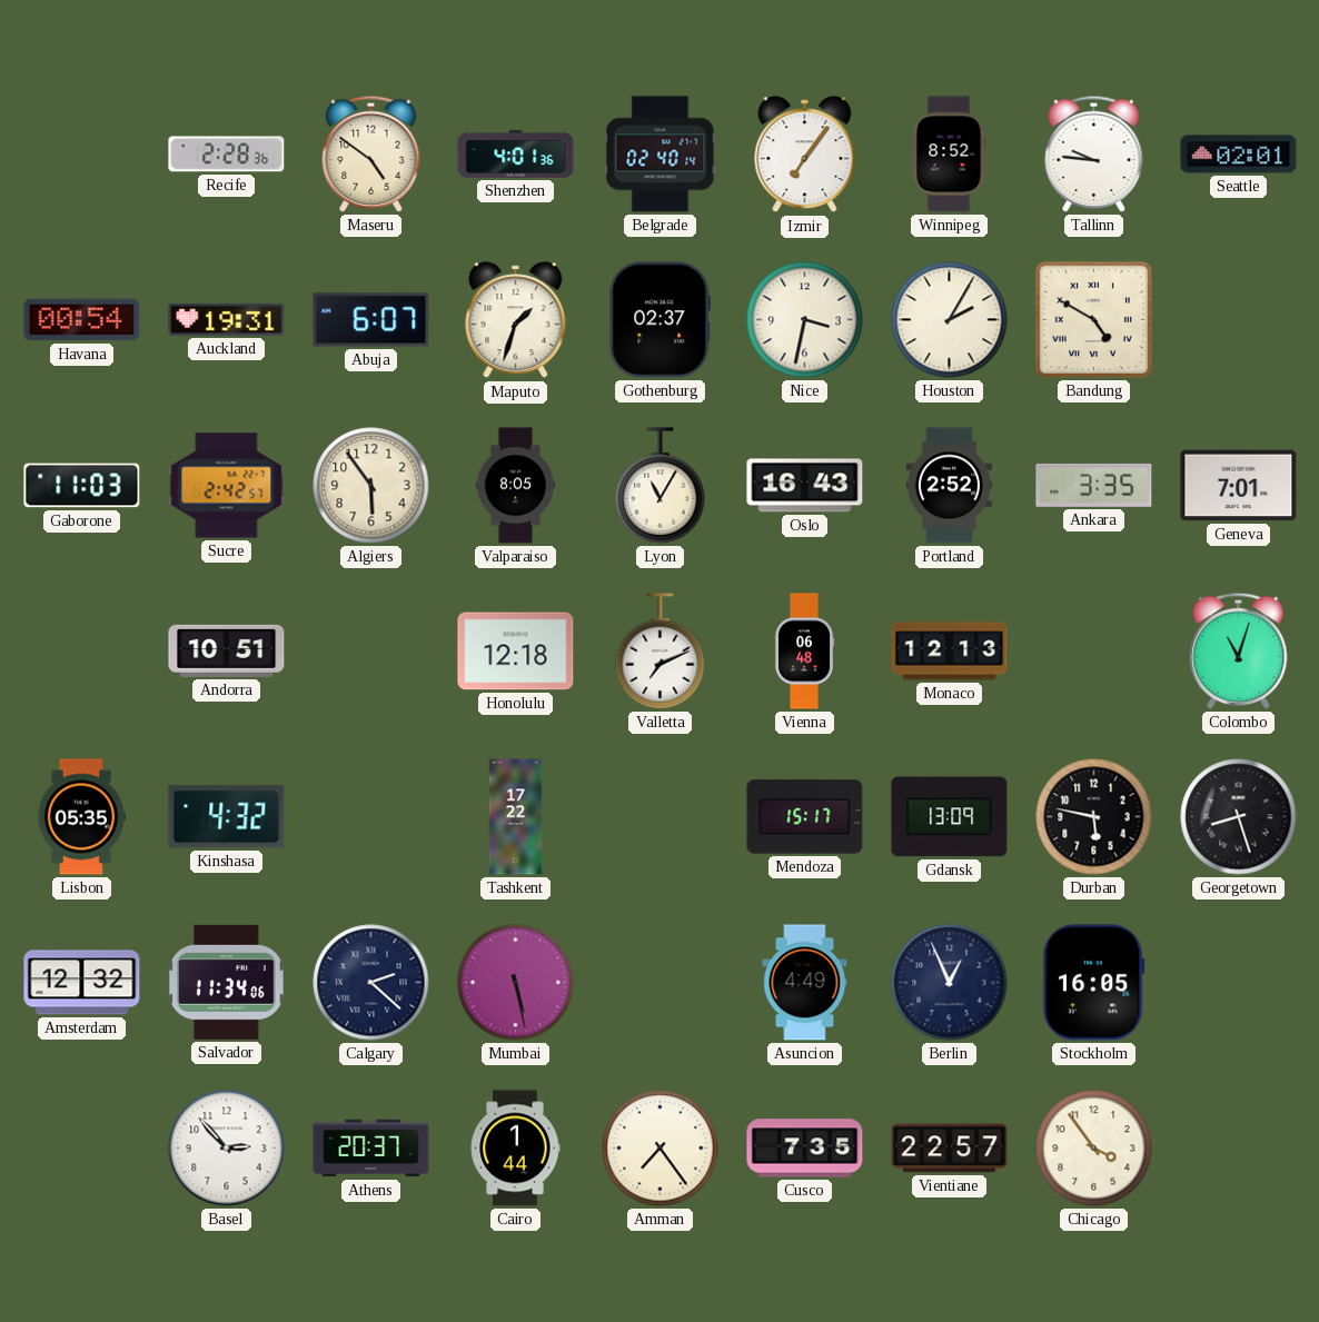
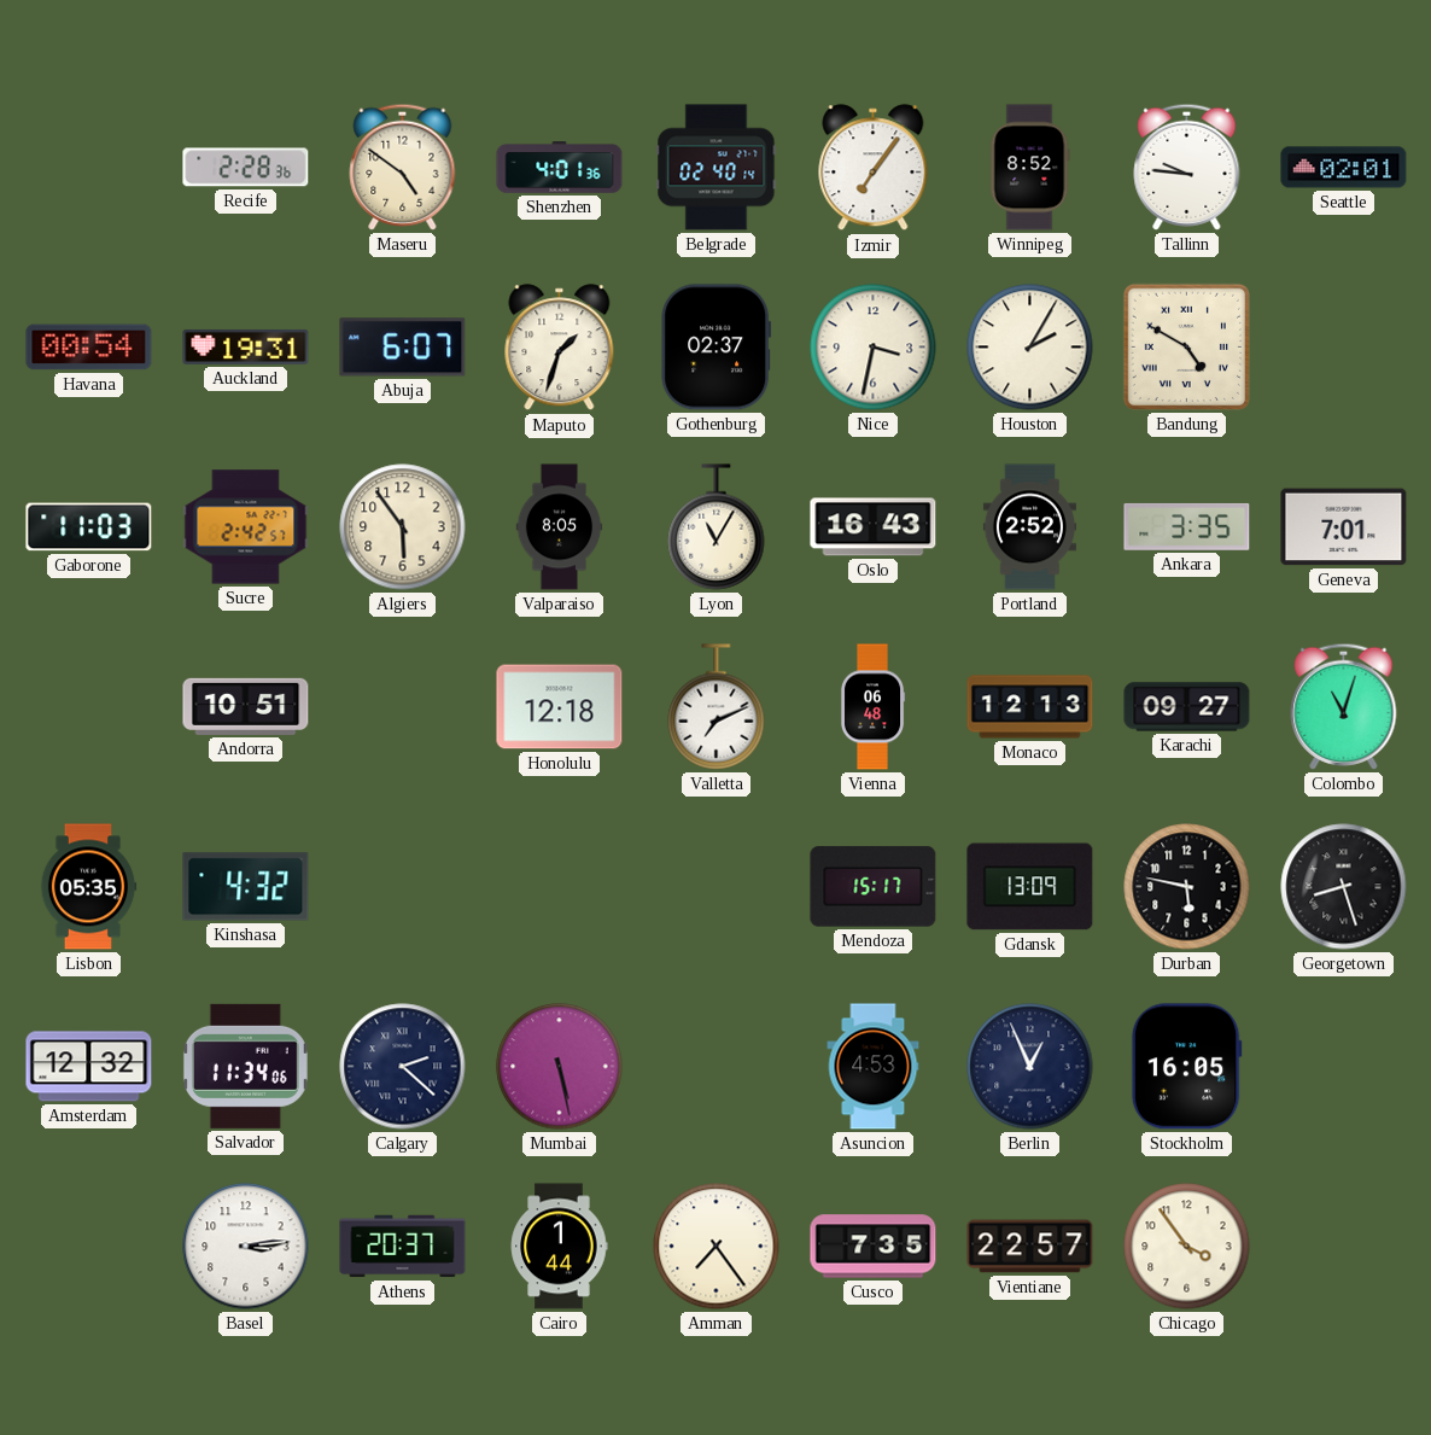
Karachi: none -> 09:27
Tashkent: 17:22 -> none
Asuncion: 4:49 -> 4:53
Basel: 2:53 -> 3:14
